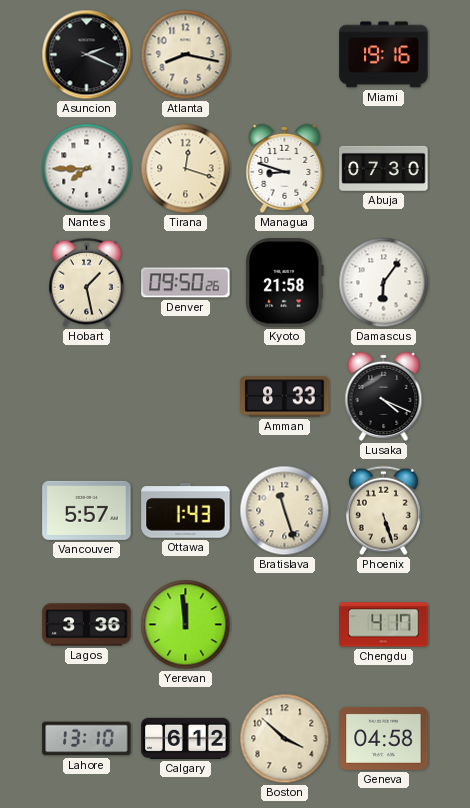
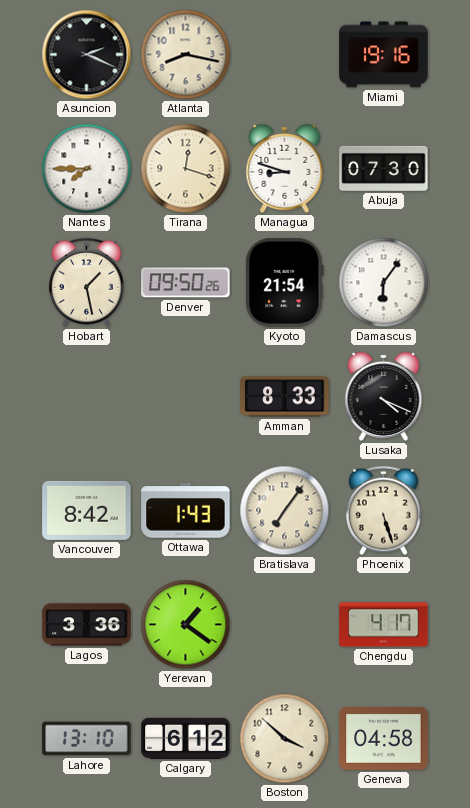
Kyoto: 21:58 -> 21:54
Vancouver: 5:57 -> 8:42
Bratislava: 11:27 -> 7:06
Yerevan: 11:59 -> 1:21
